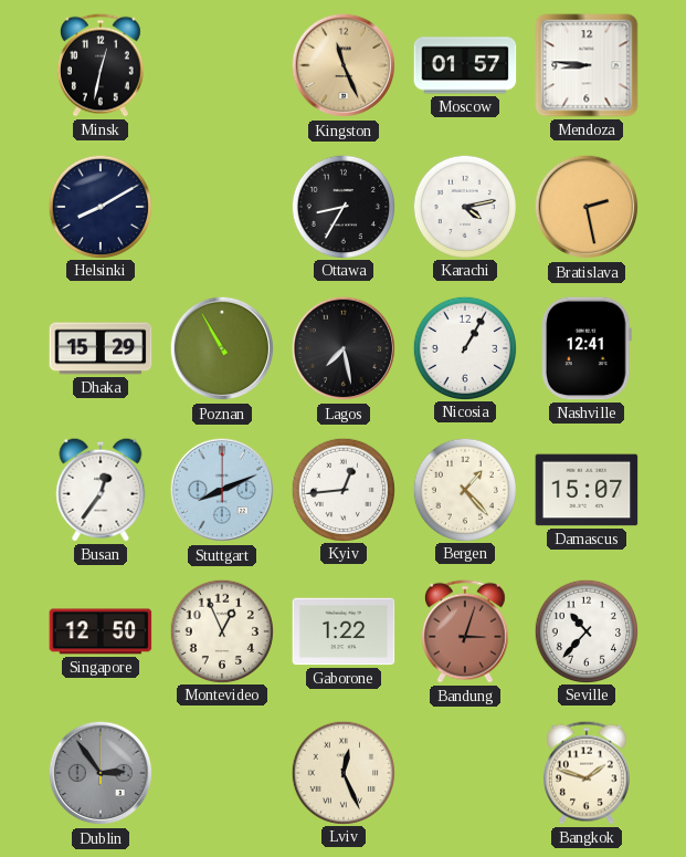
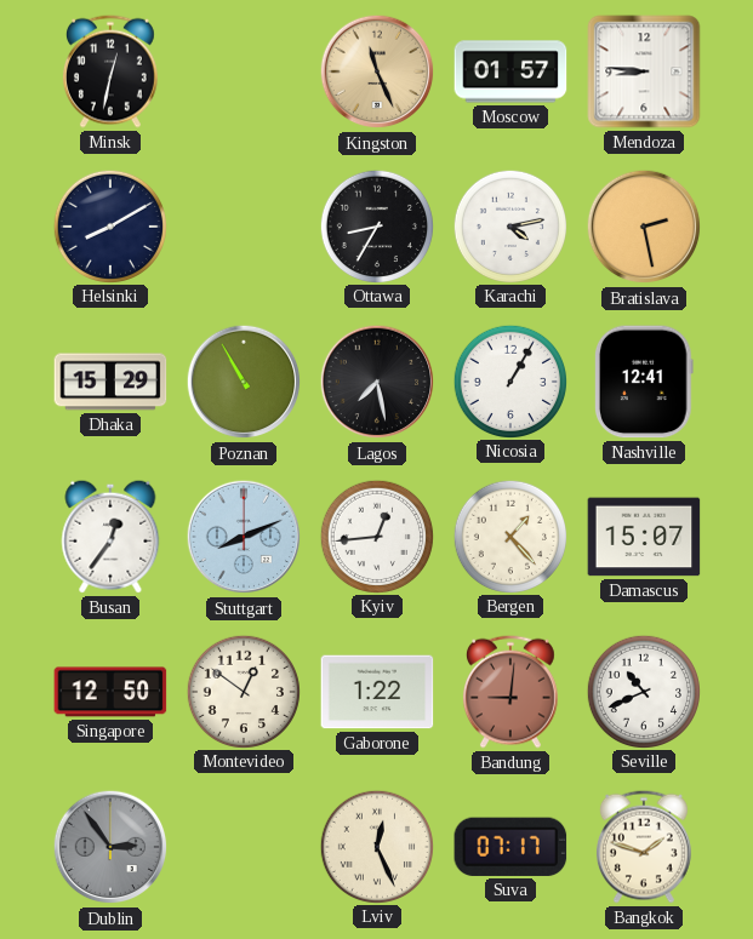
Montevideo: 12:56 -> 12:51
Bandung: 3:03 -> 9:01
Seville: 10:37 -> 10:41
Suva: none -> 07:17
